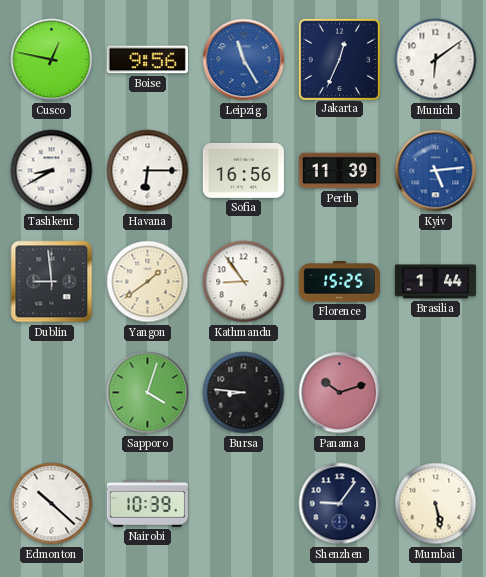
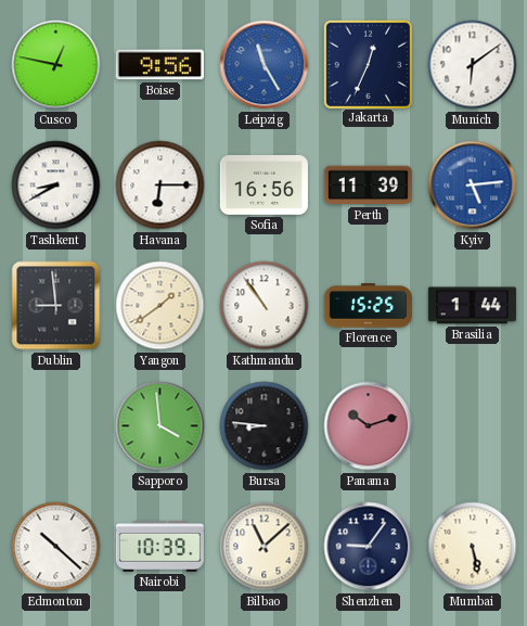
Kathmandu: 8:54 -> 10:54
Sapporo: 4:03 -> 3:59
Bilbao: none -> 11:08
